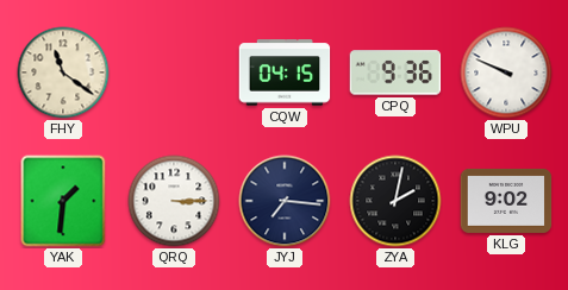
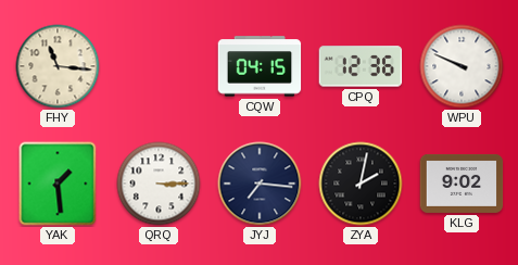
FHY: 11:21 -> 11:16
CPQ: 9:36 -> 12:36
YAK: 1:31 -> 1:29
